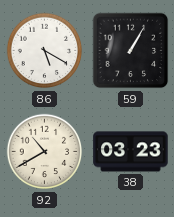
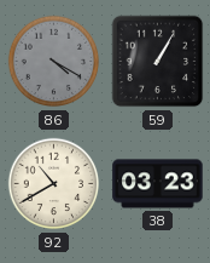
86: 5:20 -> 4:20
86 dial: white -> grey
